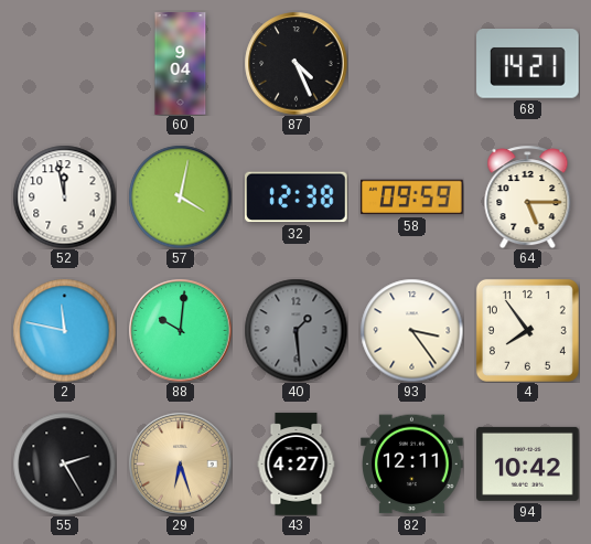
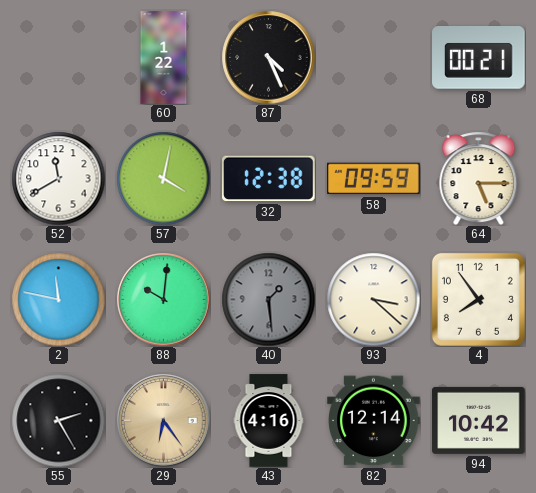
60: 9:04 -> 1:22
68: 14:21 -> 00:21
52: 11:58 -> 11:40
93: 3:24 -> 3:22
29: 6:27 -> 6:24
43: 4:27 -> 4:16
82: 12:11 -> 12:14
